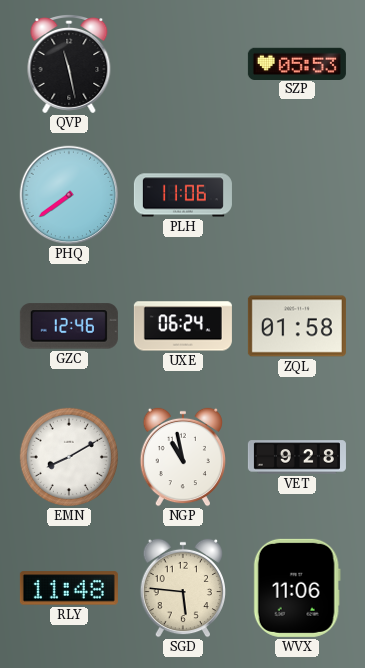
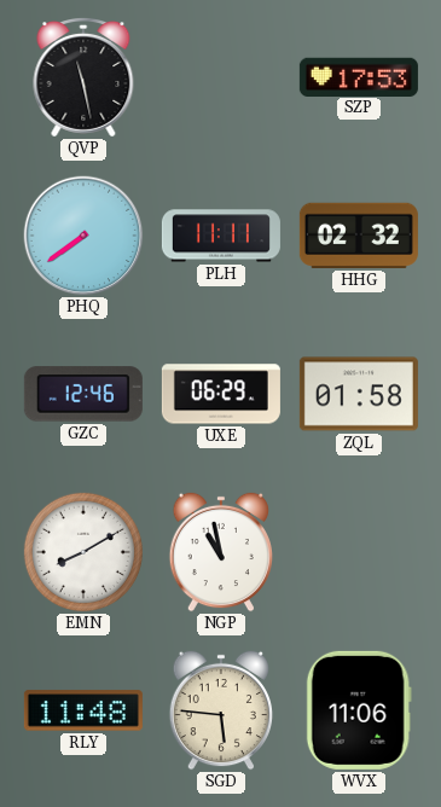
SZP: 05:53 -> 17:53
PLH: 11:06 -> 11:11
HHG: none -> 02:32
UXE: 06:24 -> 06:29
VET: 9:28 -> none
